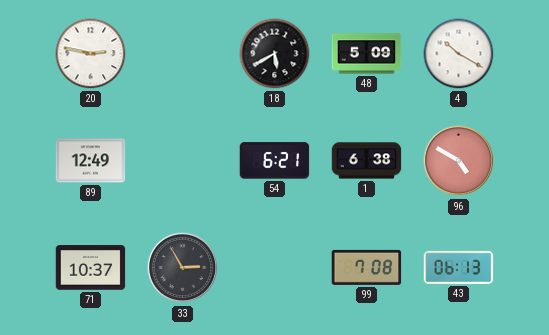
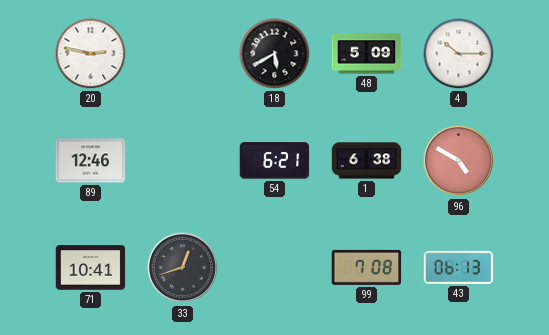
4: 10:20 -> 10:15
89: 12:49 -> 12:46
71: 10:37 -> 10:41
33: 2:55 -> 12:42
